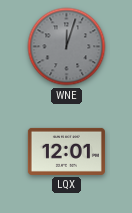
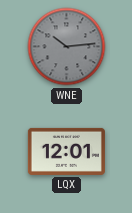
WNE: 12:03 -> 10:14
